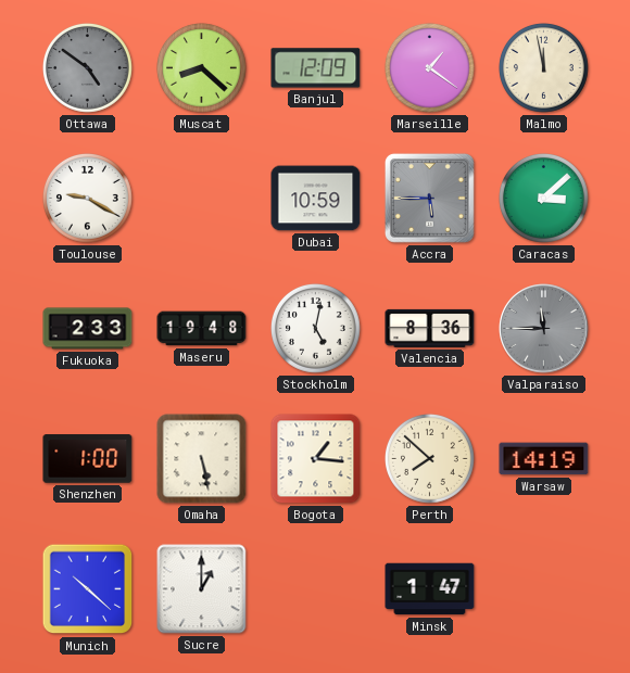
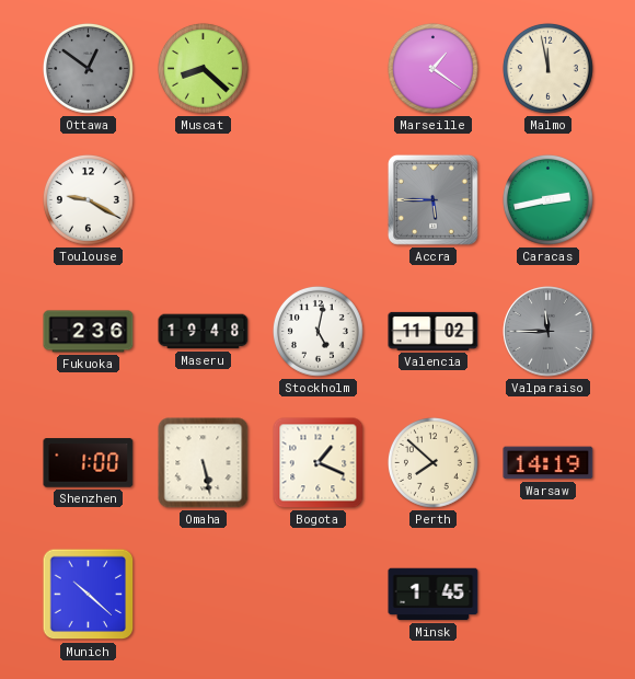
Ottawa: 4:51 -> 12:51
Banjul: 12:09 -> none
Dubai: 10:59 -> none
Caracas: 3:08 -> 2:43
Fukuoka: 2:33 -> 2:36
Valencia: 8:36 -> 11:02
Bogota: 1:16 -> 1:19
Sucre: 1:00 -> none
Minsk: 1:47 -> 1:45
